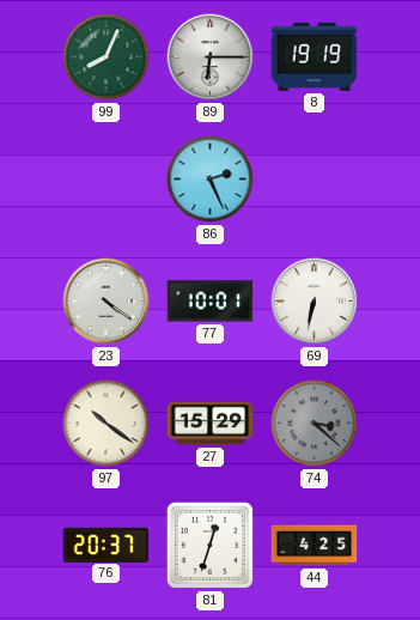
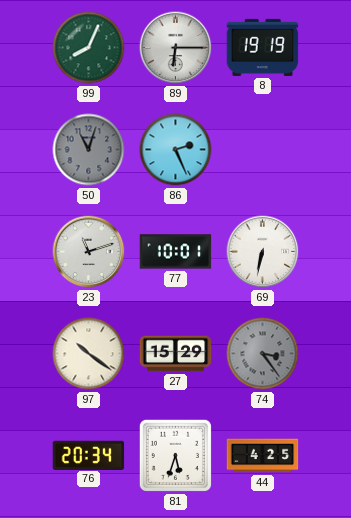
50: none -> 11:03
23: 4:21 -> 11:12
74: 3:22 -> 3:24
76: 20:37 -> 20:34
81: 12:33 -> 5:33
